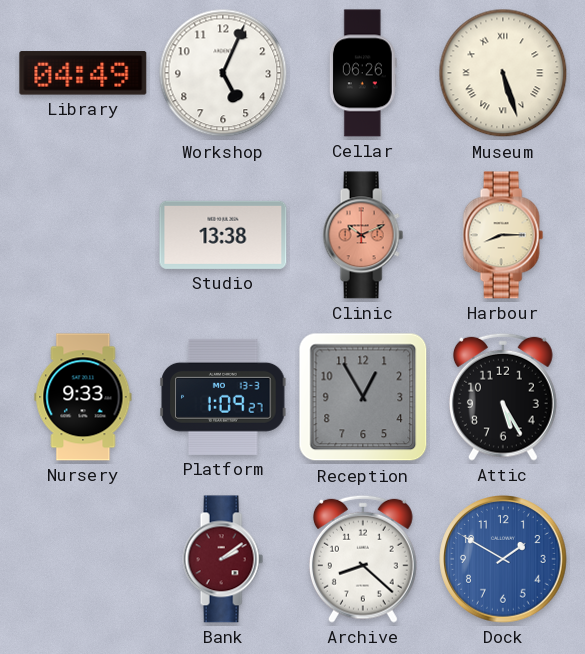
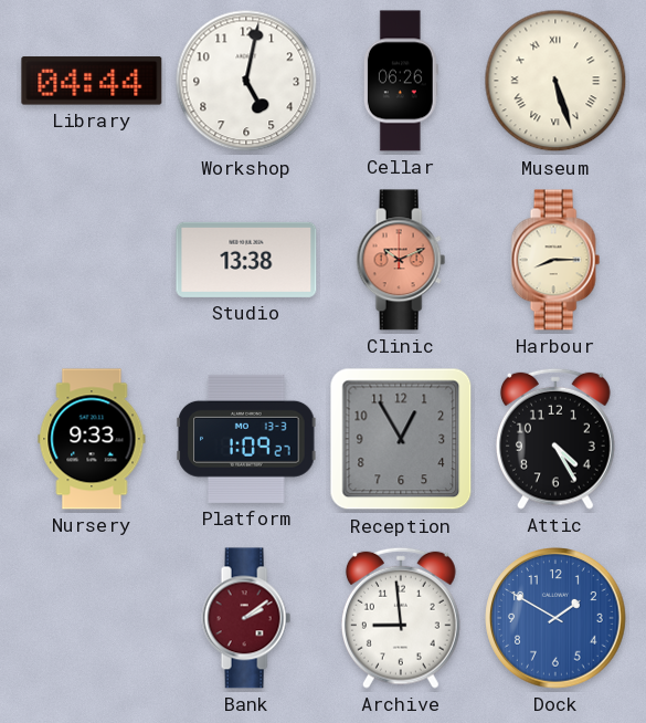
Library: 04:49 -> 04:44
Workshop: 5:04 -> 5:02
Attic: 5:25 -> 4:25
Archive: 8:22 -> 8:59
